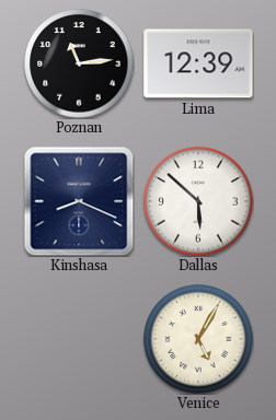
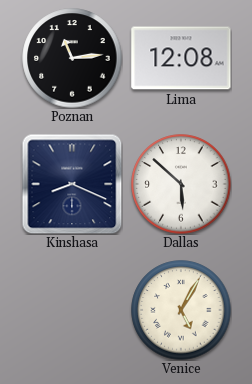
Lima: 12:39 -> 12:08
